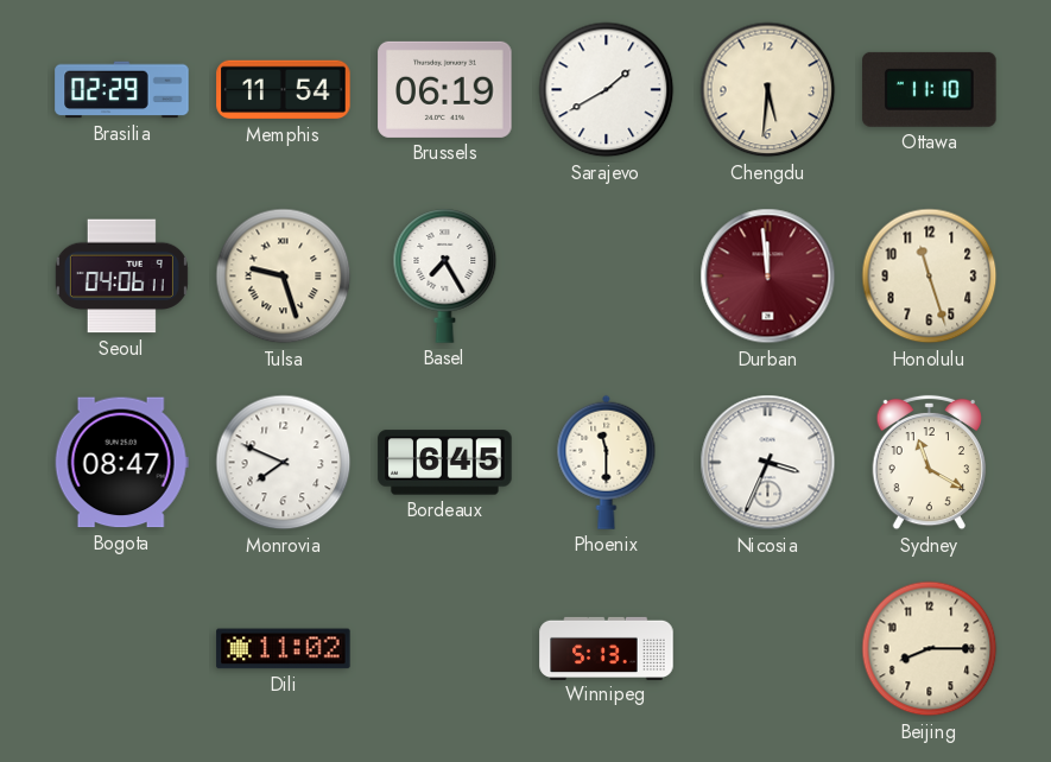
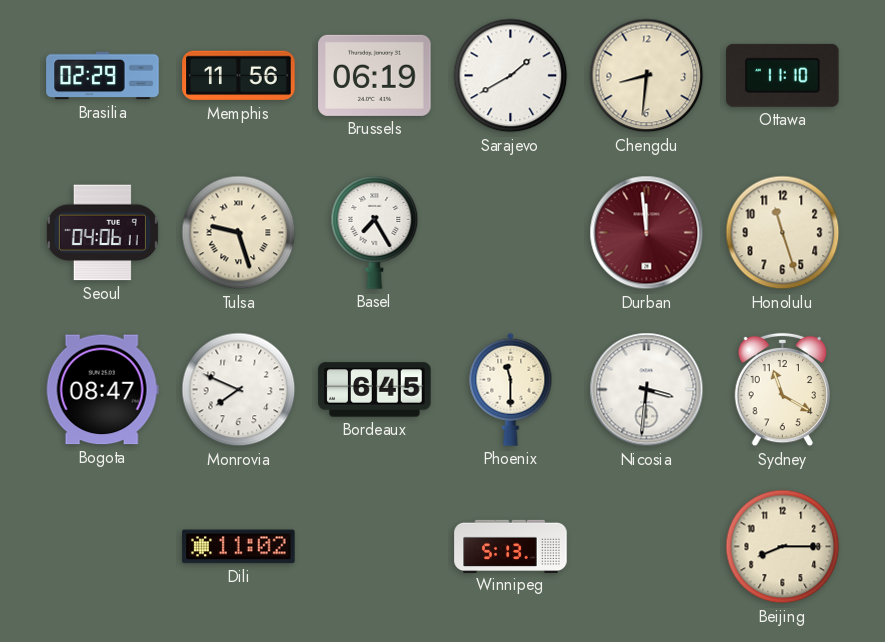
Memphis: 11:54 -> 11:56
Chengdu: 5:31 -> 8:31
Nicosia: 3:34 -> 3:31
